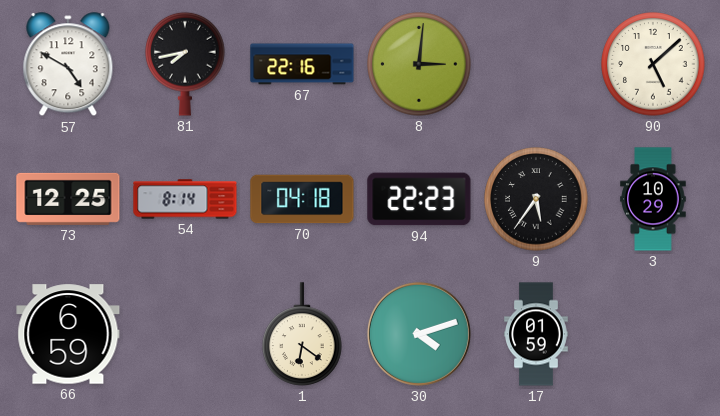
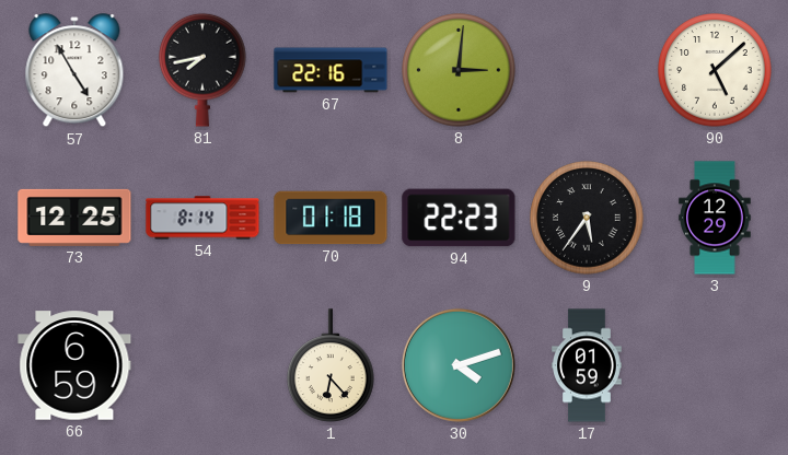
57: 4:50 -> 4:55
70: 04:18 -> 01:18
3: 10:29 -> 12:29
1: 6:21 -> 6:23
